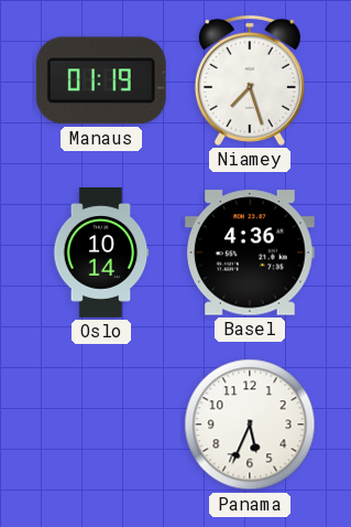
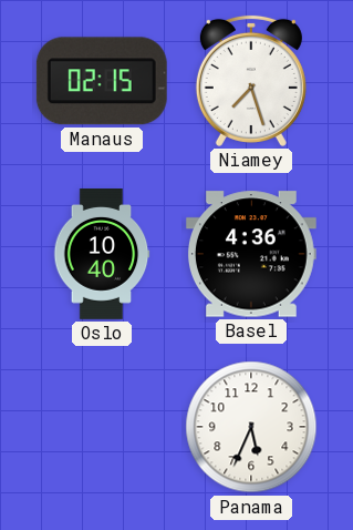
Manaus: 01:19 -> 02:15
Oslo: 10:14 -> 10:40
